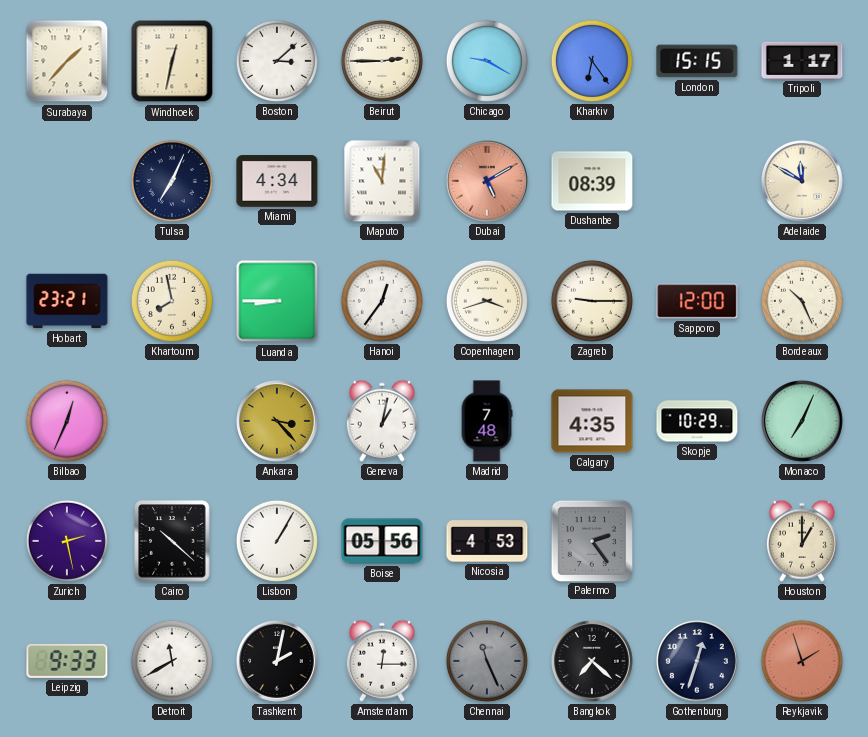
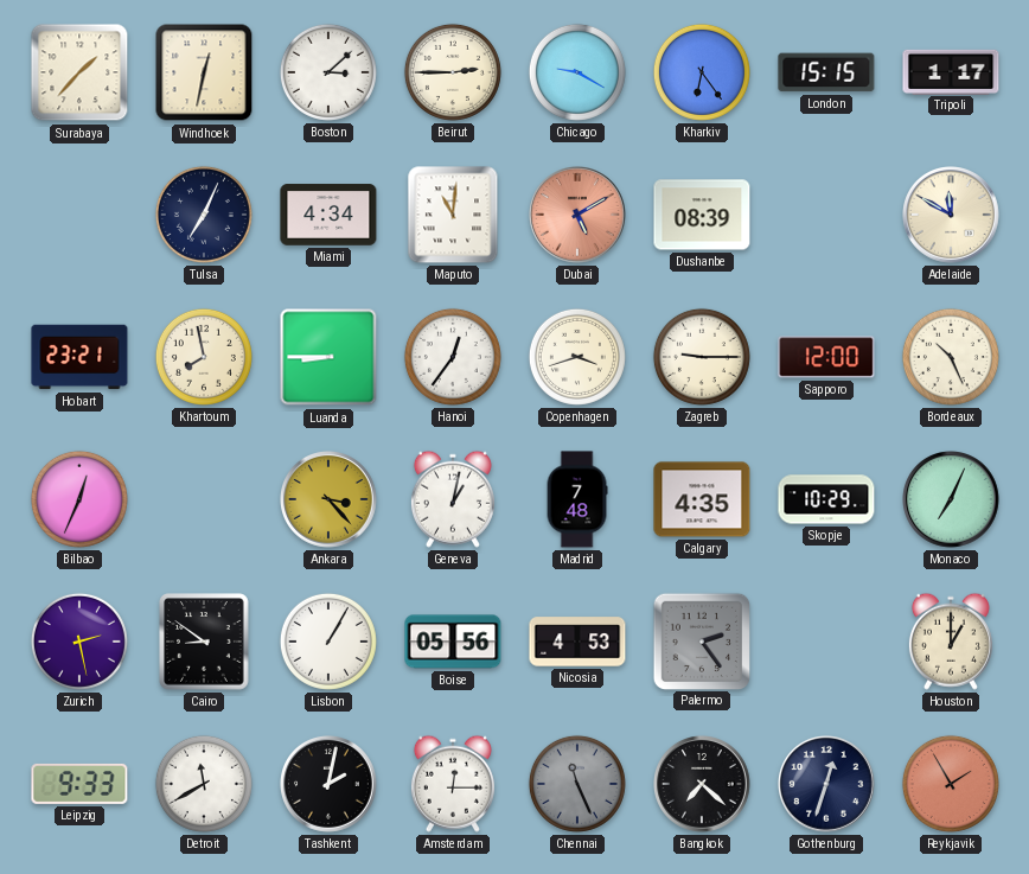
Cairo: 10:22 -> 8:51
Reykjavik: 1:57 -> 1:55
